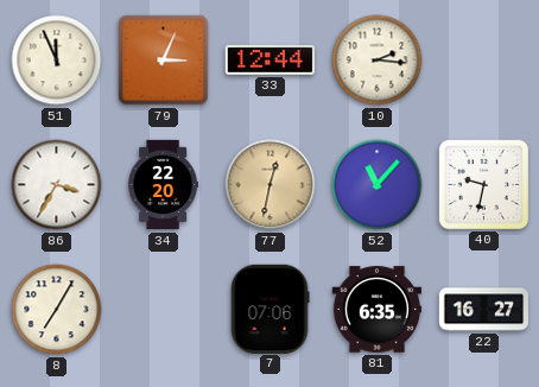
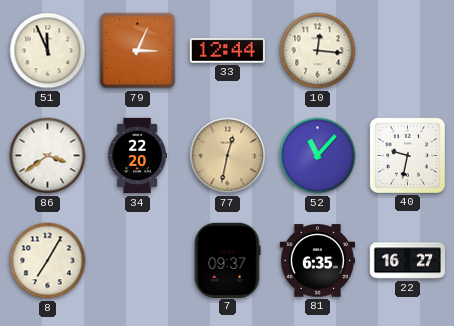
10: 2:16 -> 12:16
86: 3:35 -> 3:39
7: 07:06 -> 09:37
